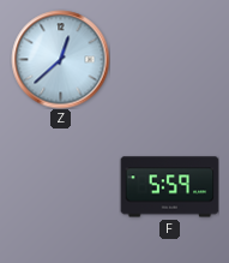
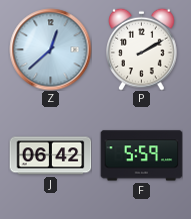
P: none -> 2:10
J: none -> 06:42
